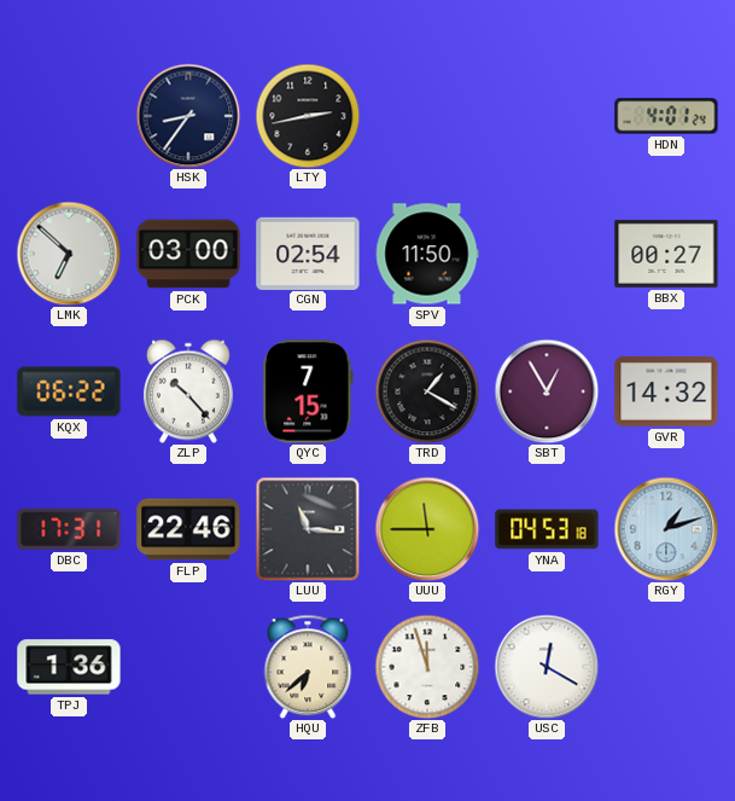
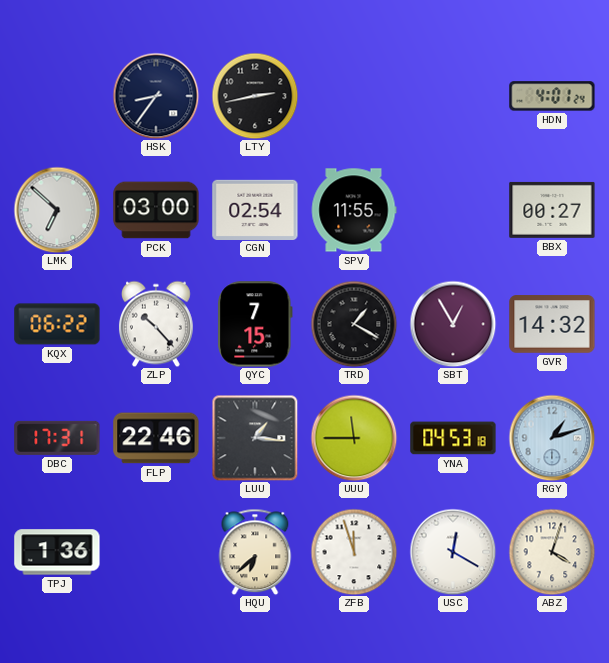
SPV: 11:50 -> 11:55
LUU: 11:16 -> 1:16
ABZ: none -> 4:03
